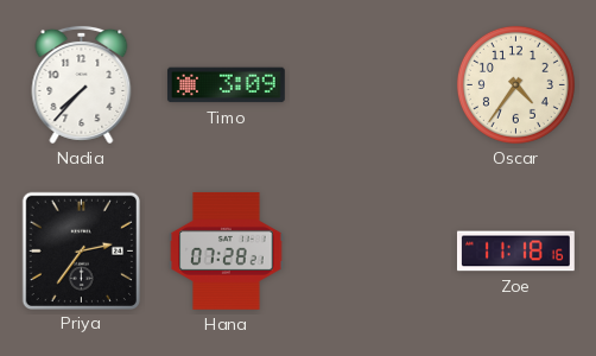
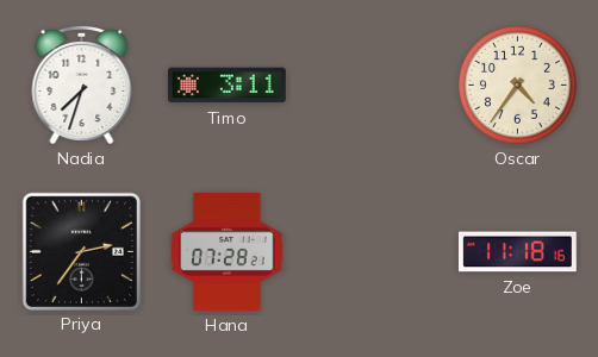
Nadia: 7:37 -> 7:33
Timo: 3:09 -> 3:11
